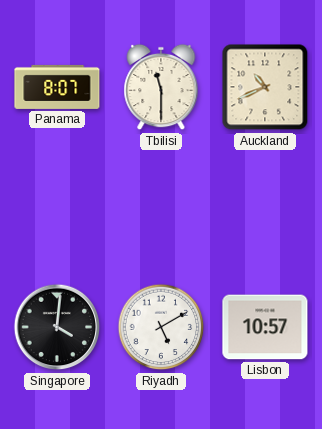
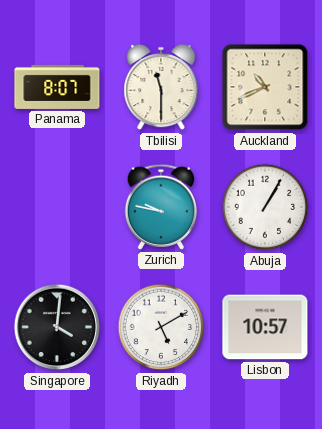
Zurich: none -> 9:47
Abuja: none -> 1:05
